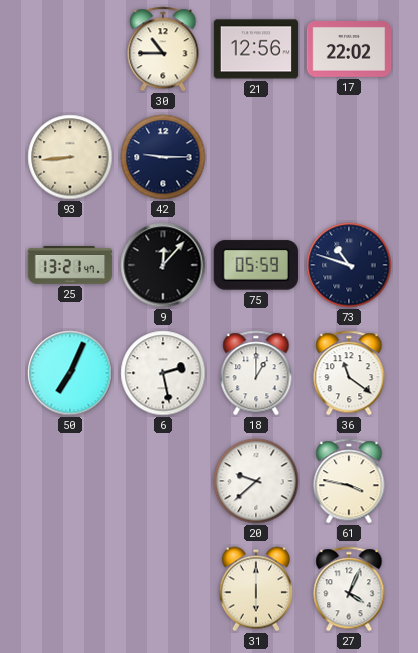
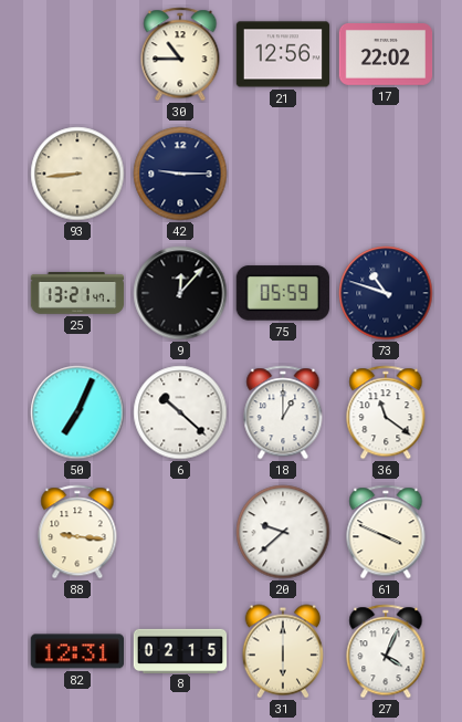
6: 2:28 -> 10:22
88: none -> 9:16
61: 3:47 -> 3:49
82: none -> 12:31
8: none -> 02:15
